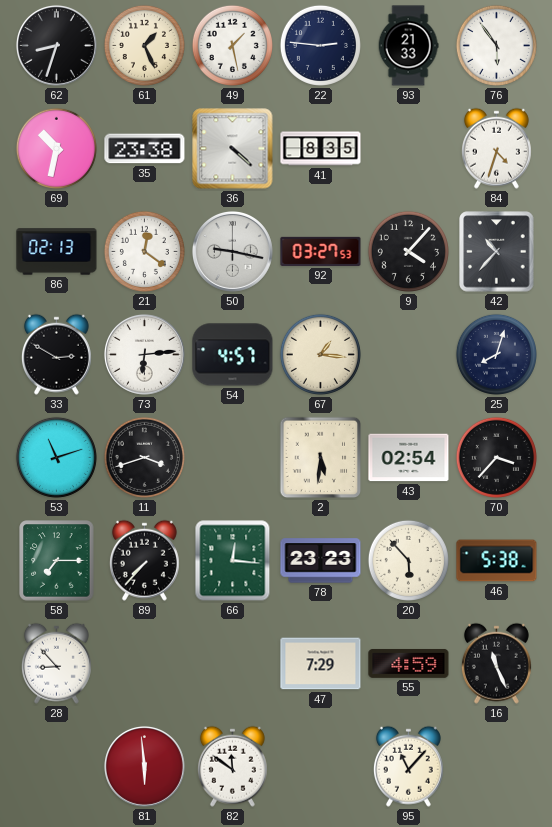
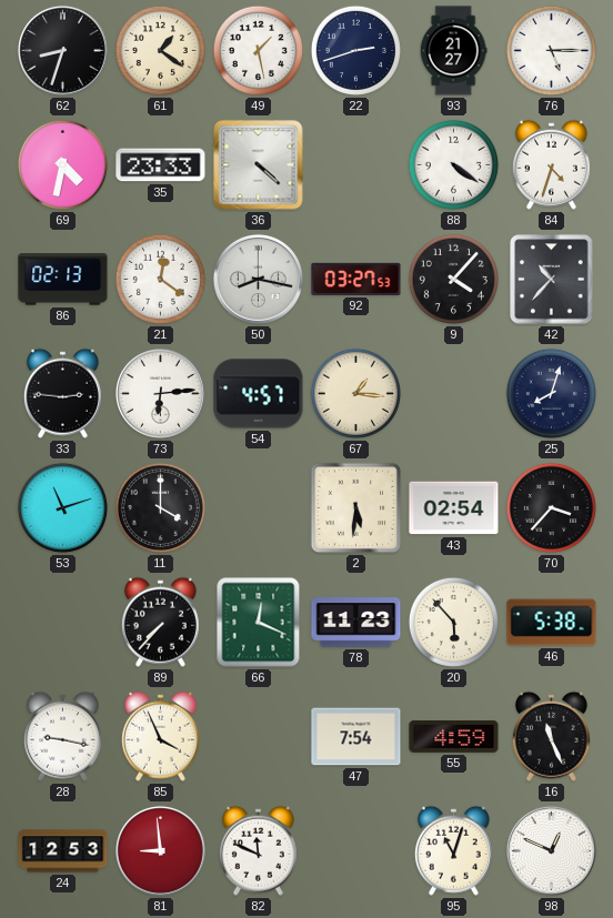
61: 1:26 -> 1:21
22: 2:46 -> 2:42
93: 21:33 -> 21:27
76: 5:54 -> 5:15
69: 10:32 -> 4:32
35: 23:38 -> 23:33
41: 8:35 -> none
88: none -> 4:21
50: 9:17 -> 8:17
33: 2:50 -> 2:46
11: 3:42 -> 4:00
58: 7:15 -> none
66: 12:16 -> 12:19
78: 23:23 -> 11:23
28: 8:53 -> 9:17
85: none -> 3:56
47: 7:29 -> 7:54
24: none -> 12:53
81: 5:59 -> 8:59
82: 11:51 -> 11:49
95: 11:07 -> 11:03
98: none -> 12:49
